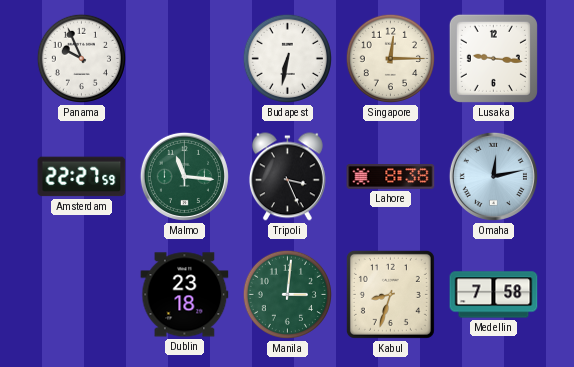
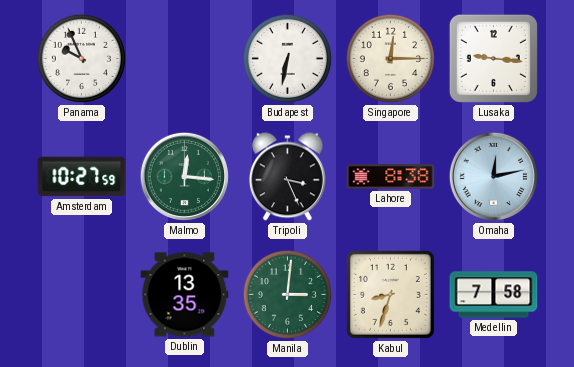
Amsterdam: 22:27 -> 10:27
Malmo: 11:16 -> 12:16
Dublin: 23:18 -> 13:35
